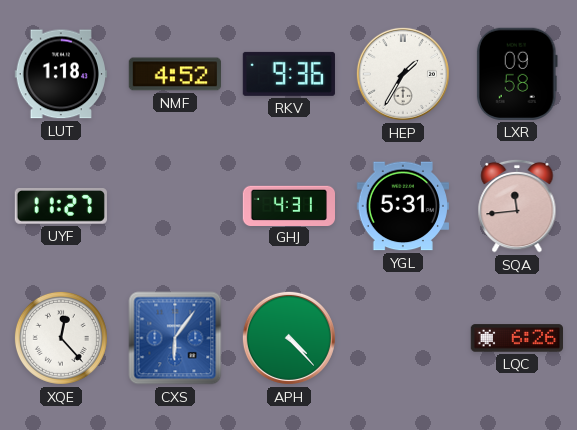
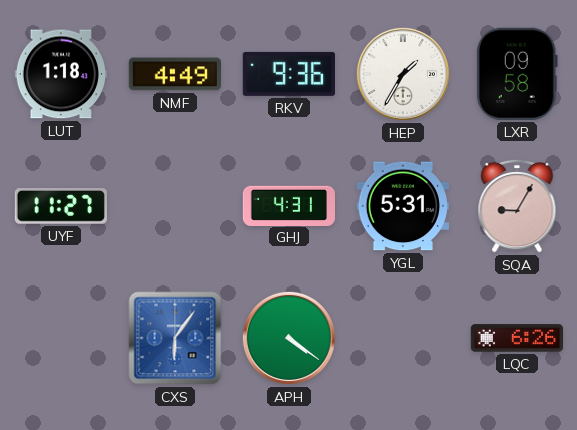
NMF: 4:52 -> 4:49
SQA: 11:44 -> 9:05
XQE: 12:23 -> none
APH: 4:23 -> 4:21
